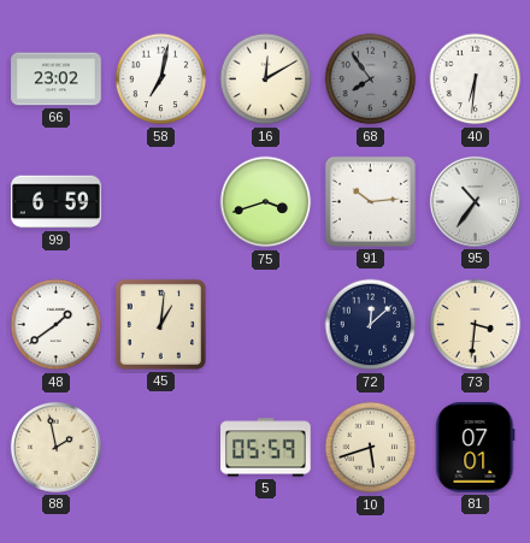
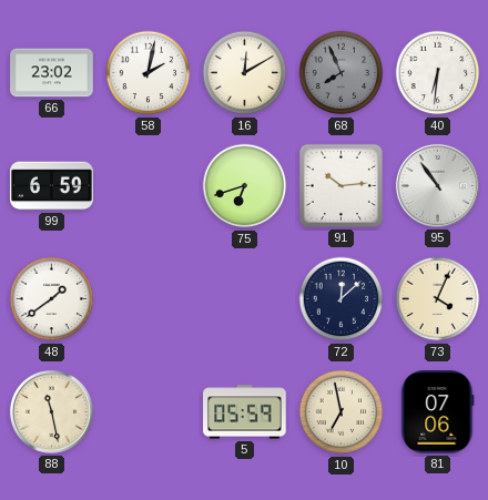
58: 7:02 -> 2:02
68: 7:54 -> 7:56
75: 3:42 -> 6:42
95: 10:36 -> 10:54
45: 1:01 -> none
73: 3:31 -> 4:04
88: 1:58 -> 11:28
10: 5:42 -> 6:58
81: 07:01 -> 07:06
